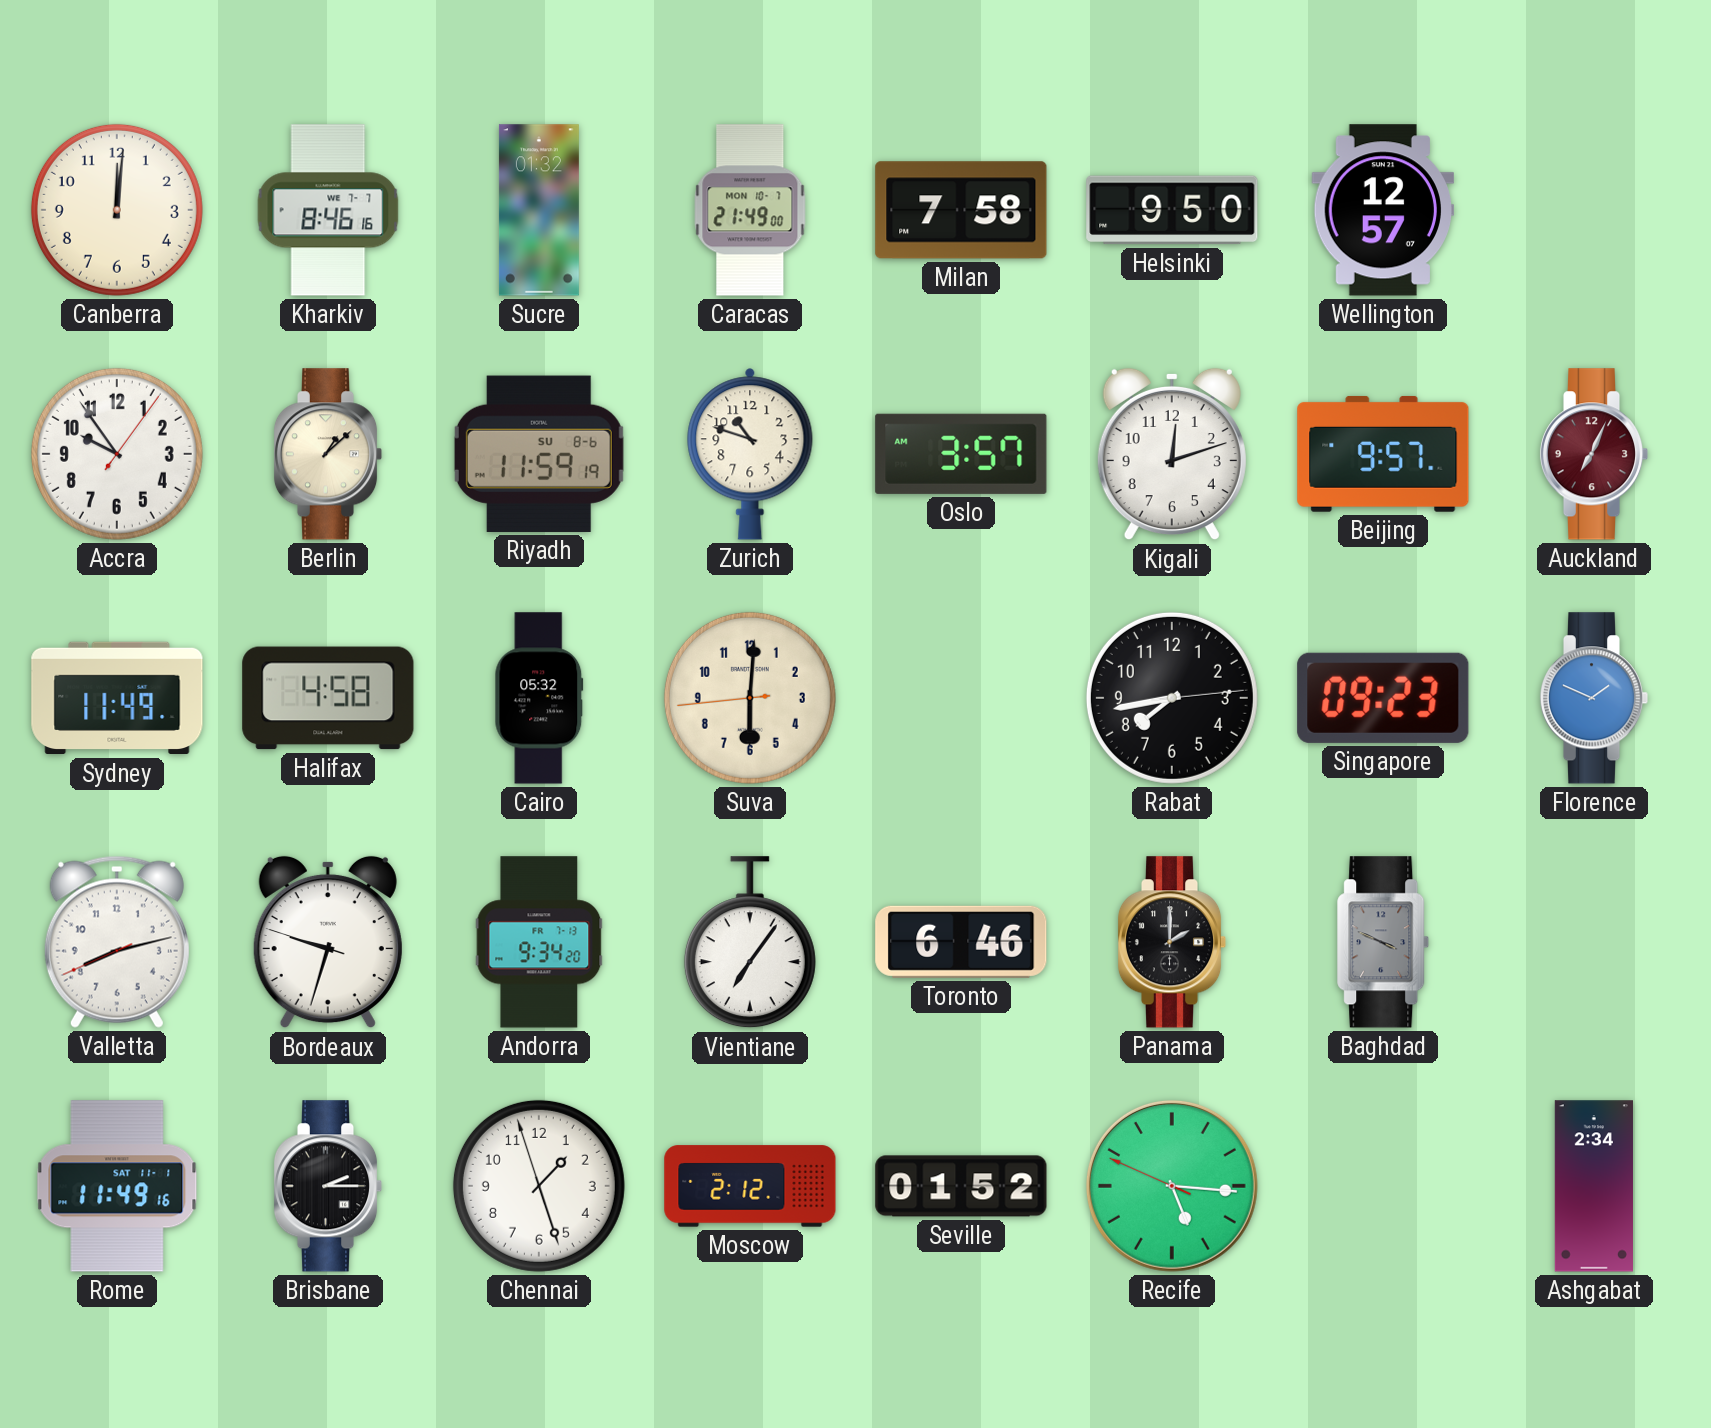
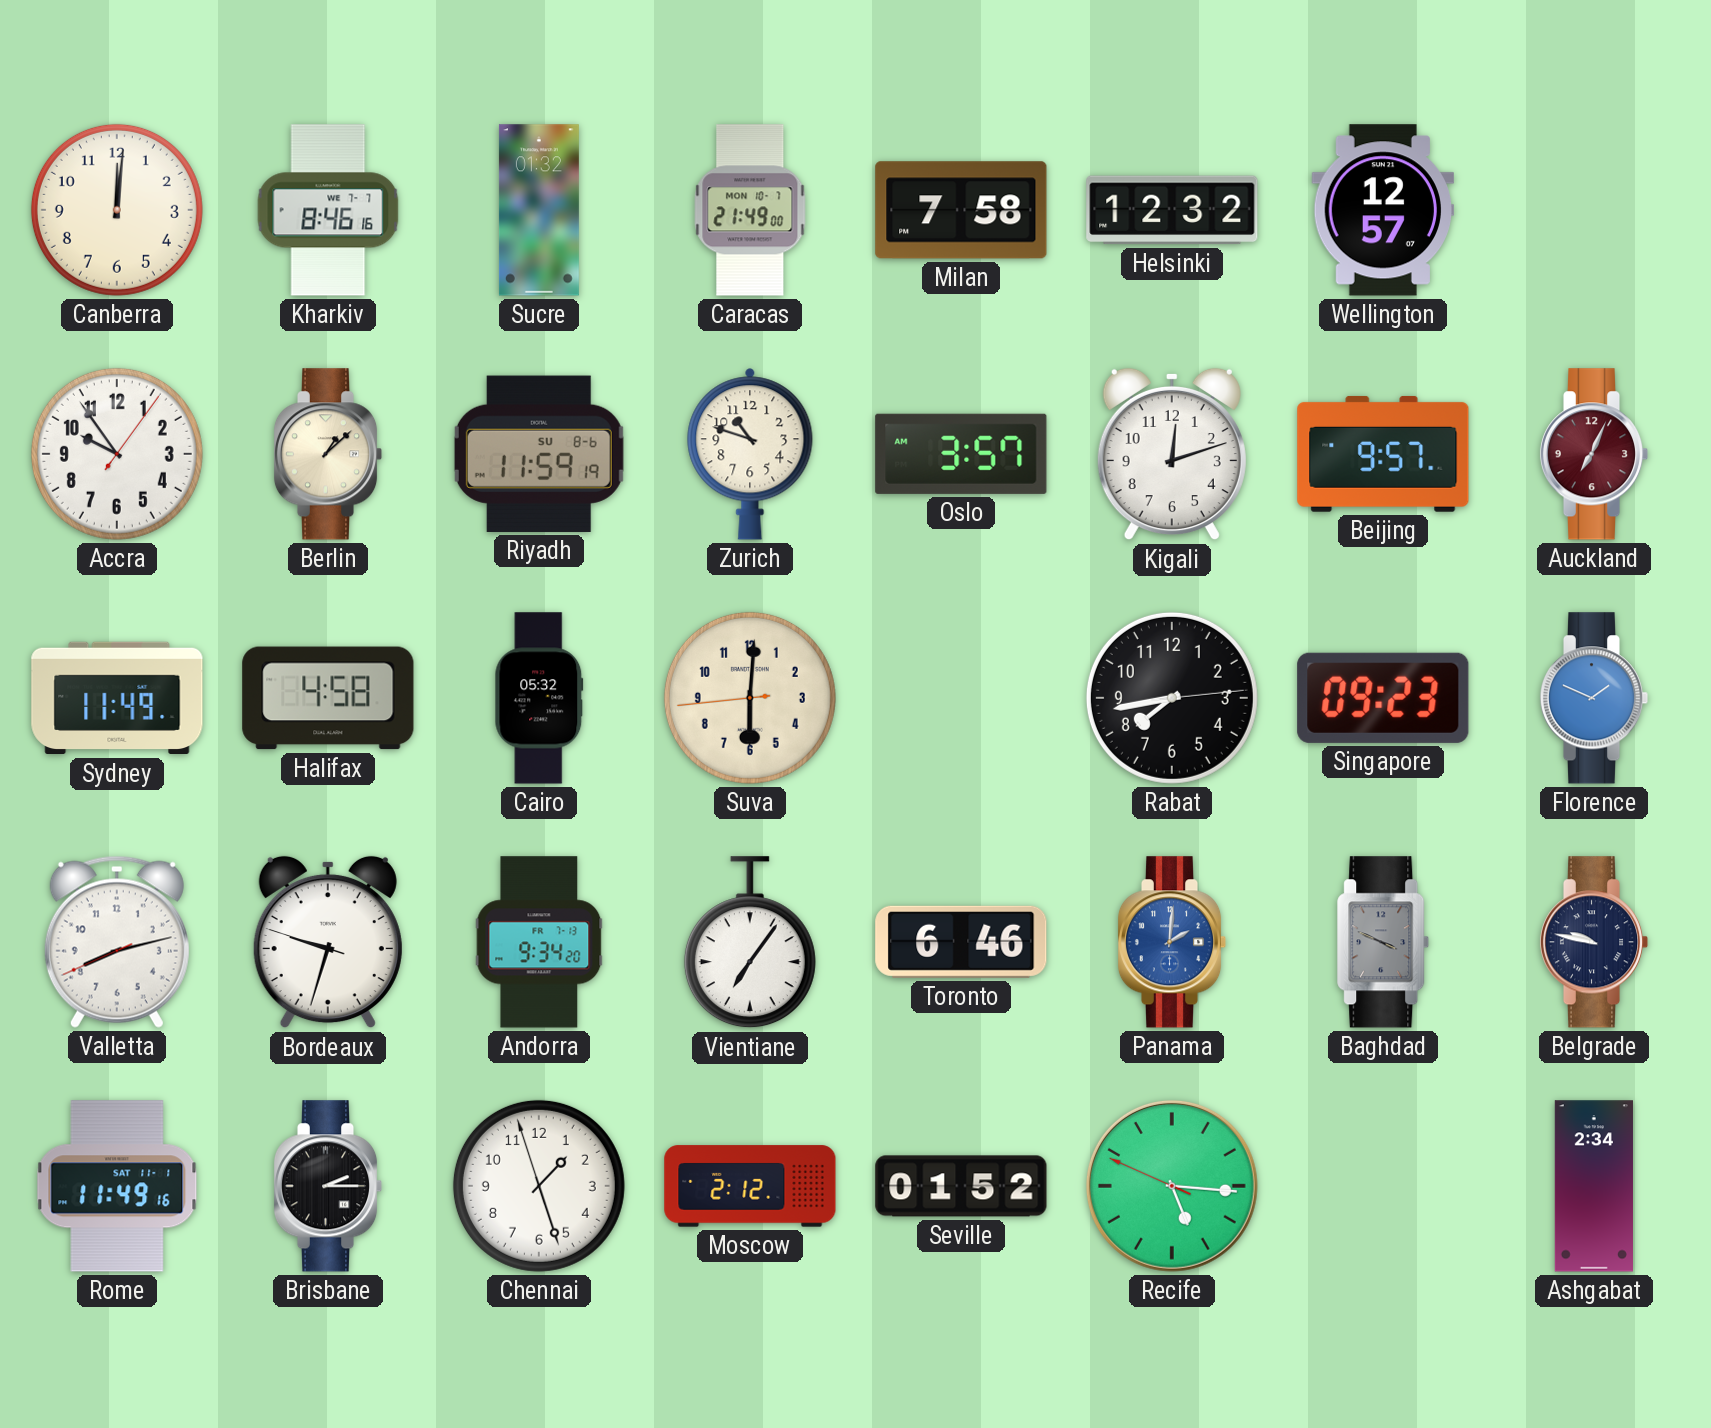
Helsinki: 9:50 -> 12:32
Panama: 2:00 -> 2:01
Panama dial: black -> blue
Belgrade: none -> 9:47
